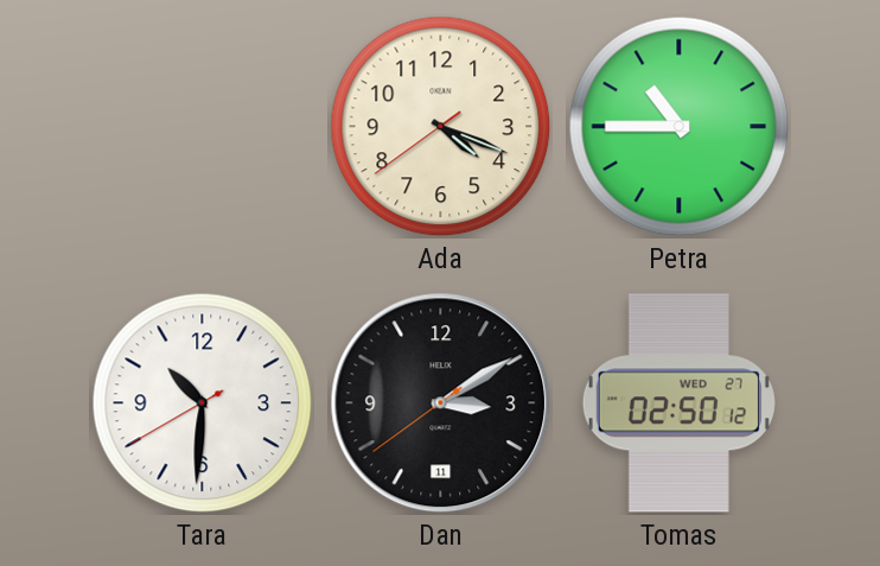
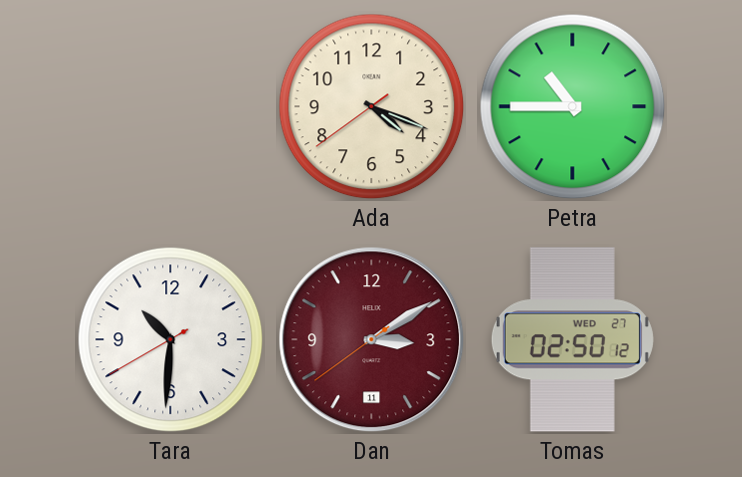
Dan dial: black -> burgundy
